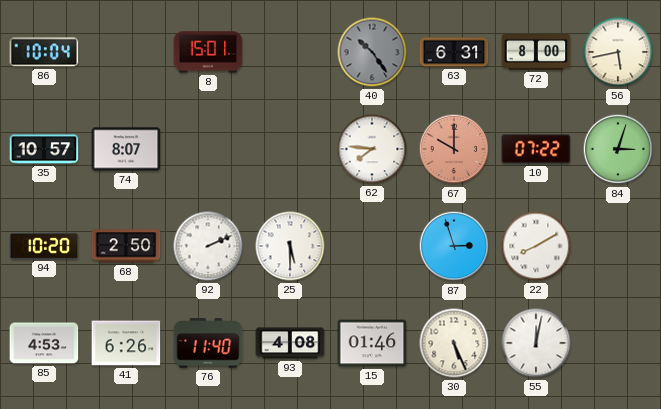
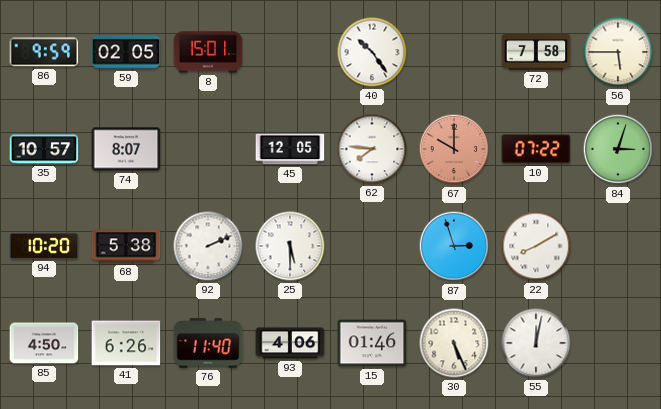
86: 10:04 -> 9:59
59: none -> 02:05
40 dial: grey -> white
63: 6:31 -> none
72: 8:00 -> 7:58
56: 5:43 -> 5:45
45: none -> 12:05
68: 2:50 -> 5:38
85: 4:53 -> 4:50
93: 4:08 -> 4:06
